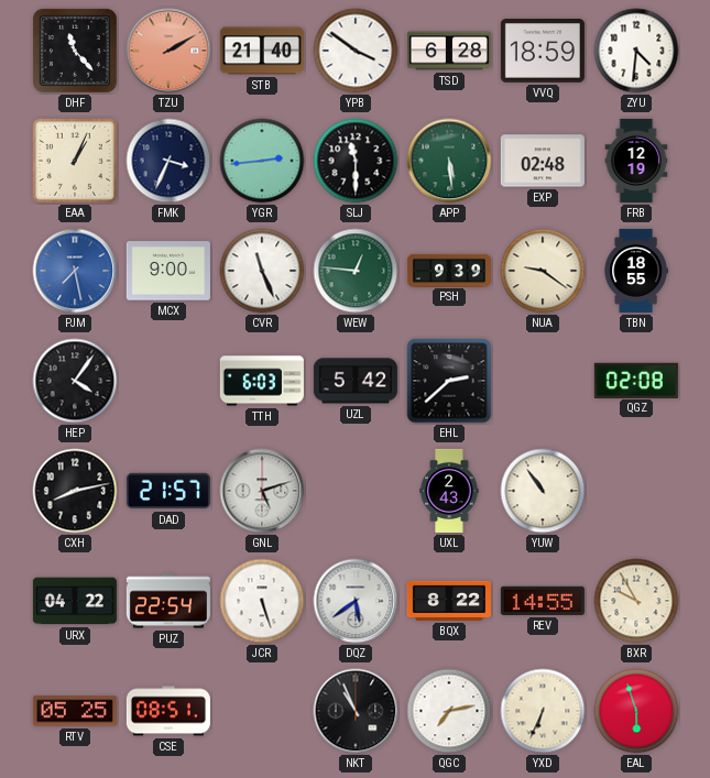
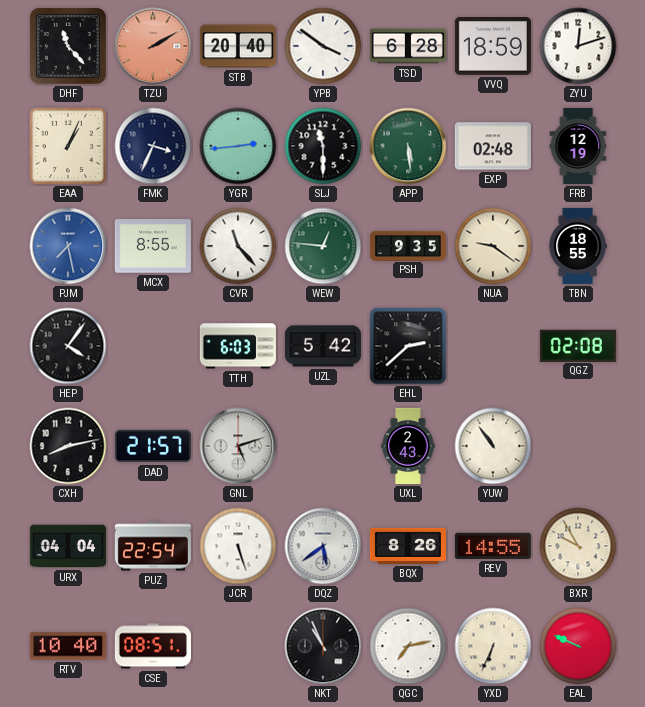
STB: 21:40 -> 20:40
ZYU: 4:31 -> 12:12
MCX: 9:00 -> 8:55
CVR: 11:26 -> 11:23
PSH: 9:39 -> 9:35
URX: 04:22 -> 04:04
BQX: 8:22 -> 8:26
RTV: 05:25 -> 10:40
EAL: 5:57 -> 9:49
